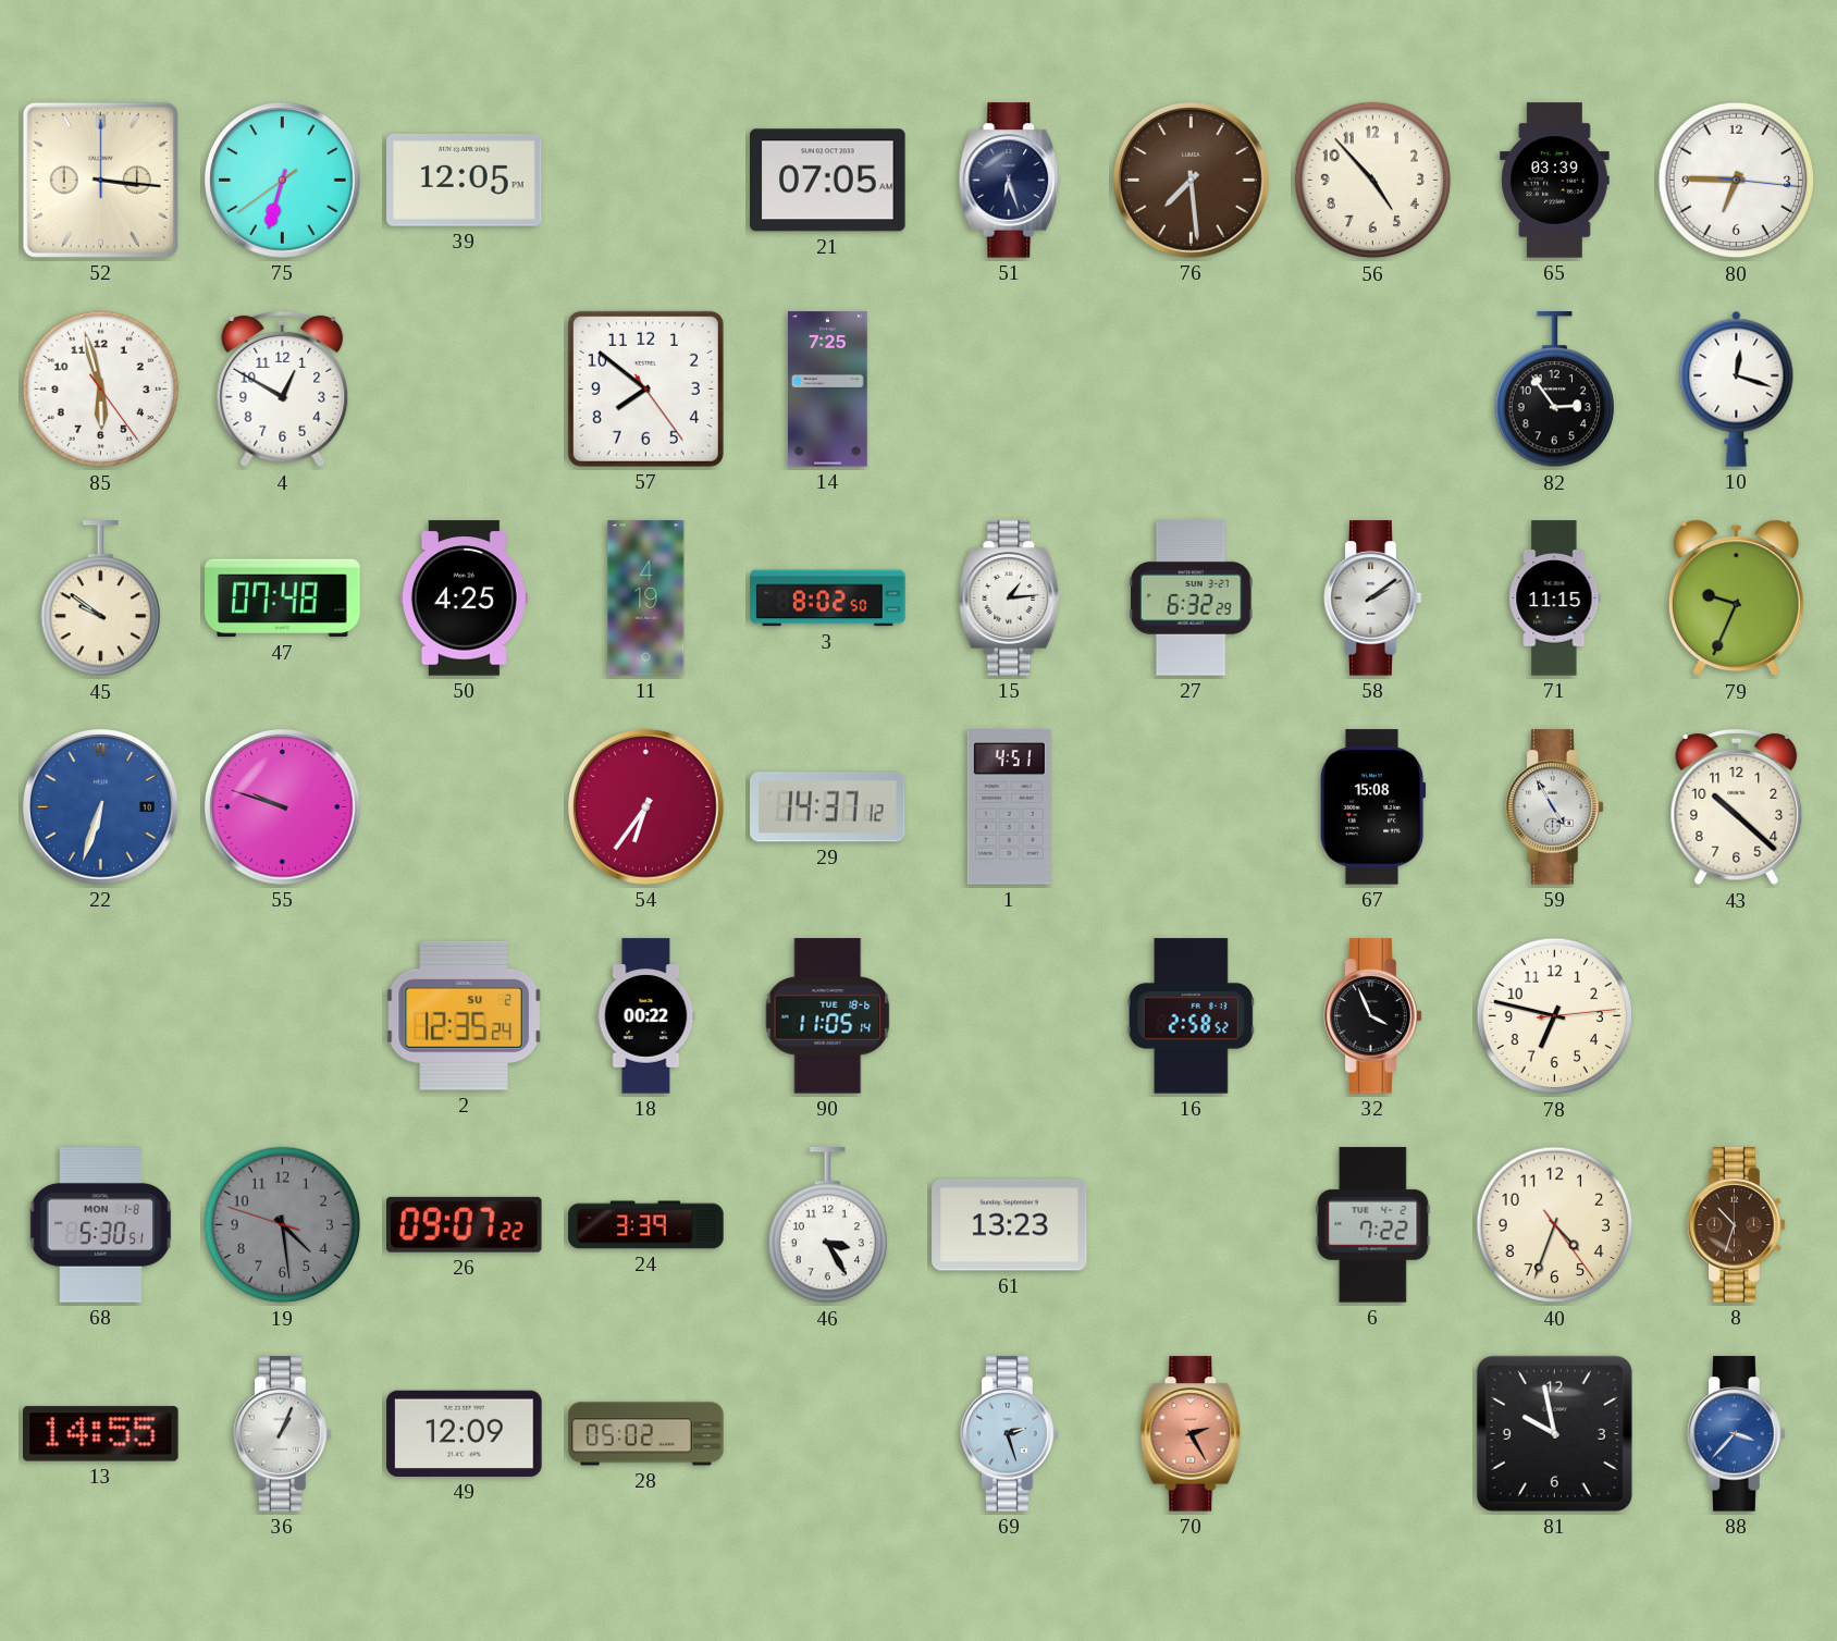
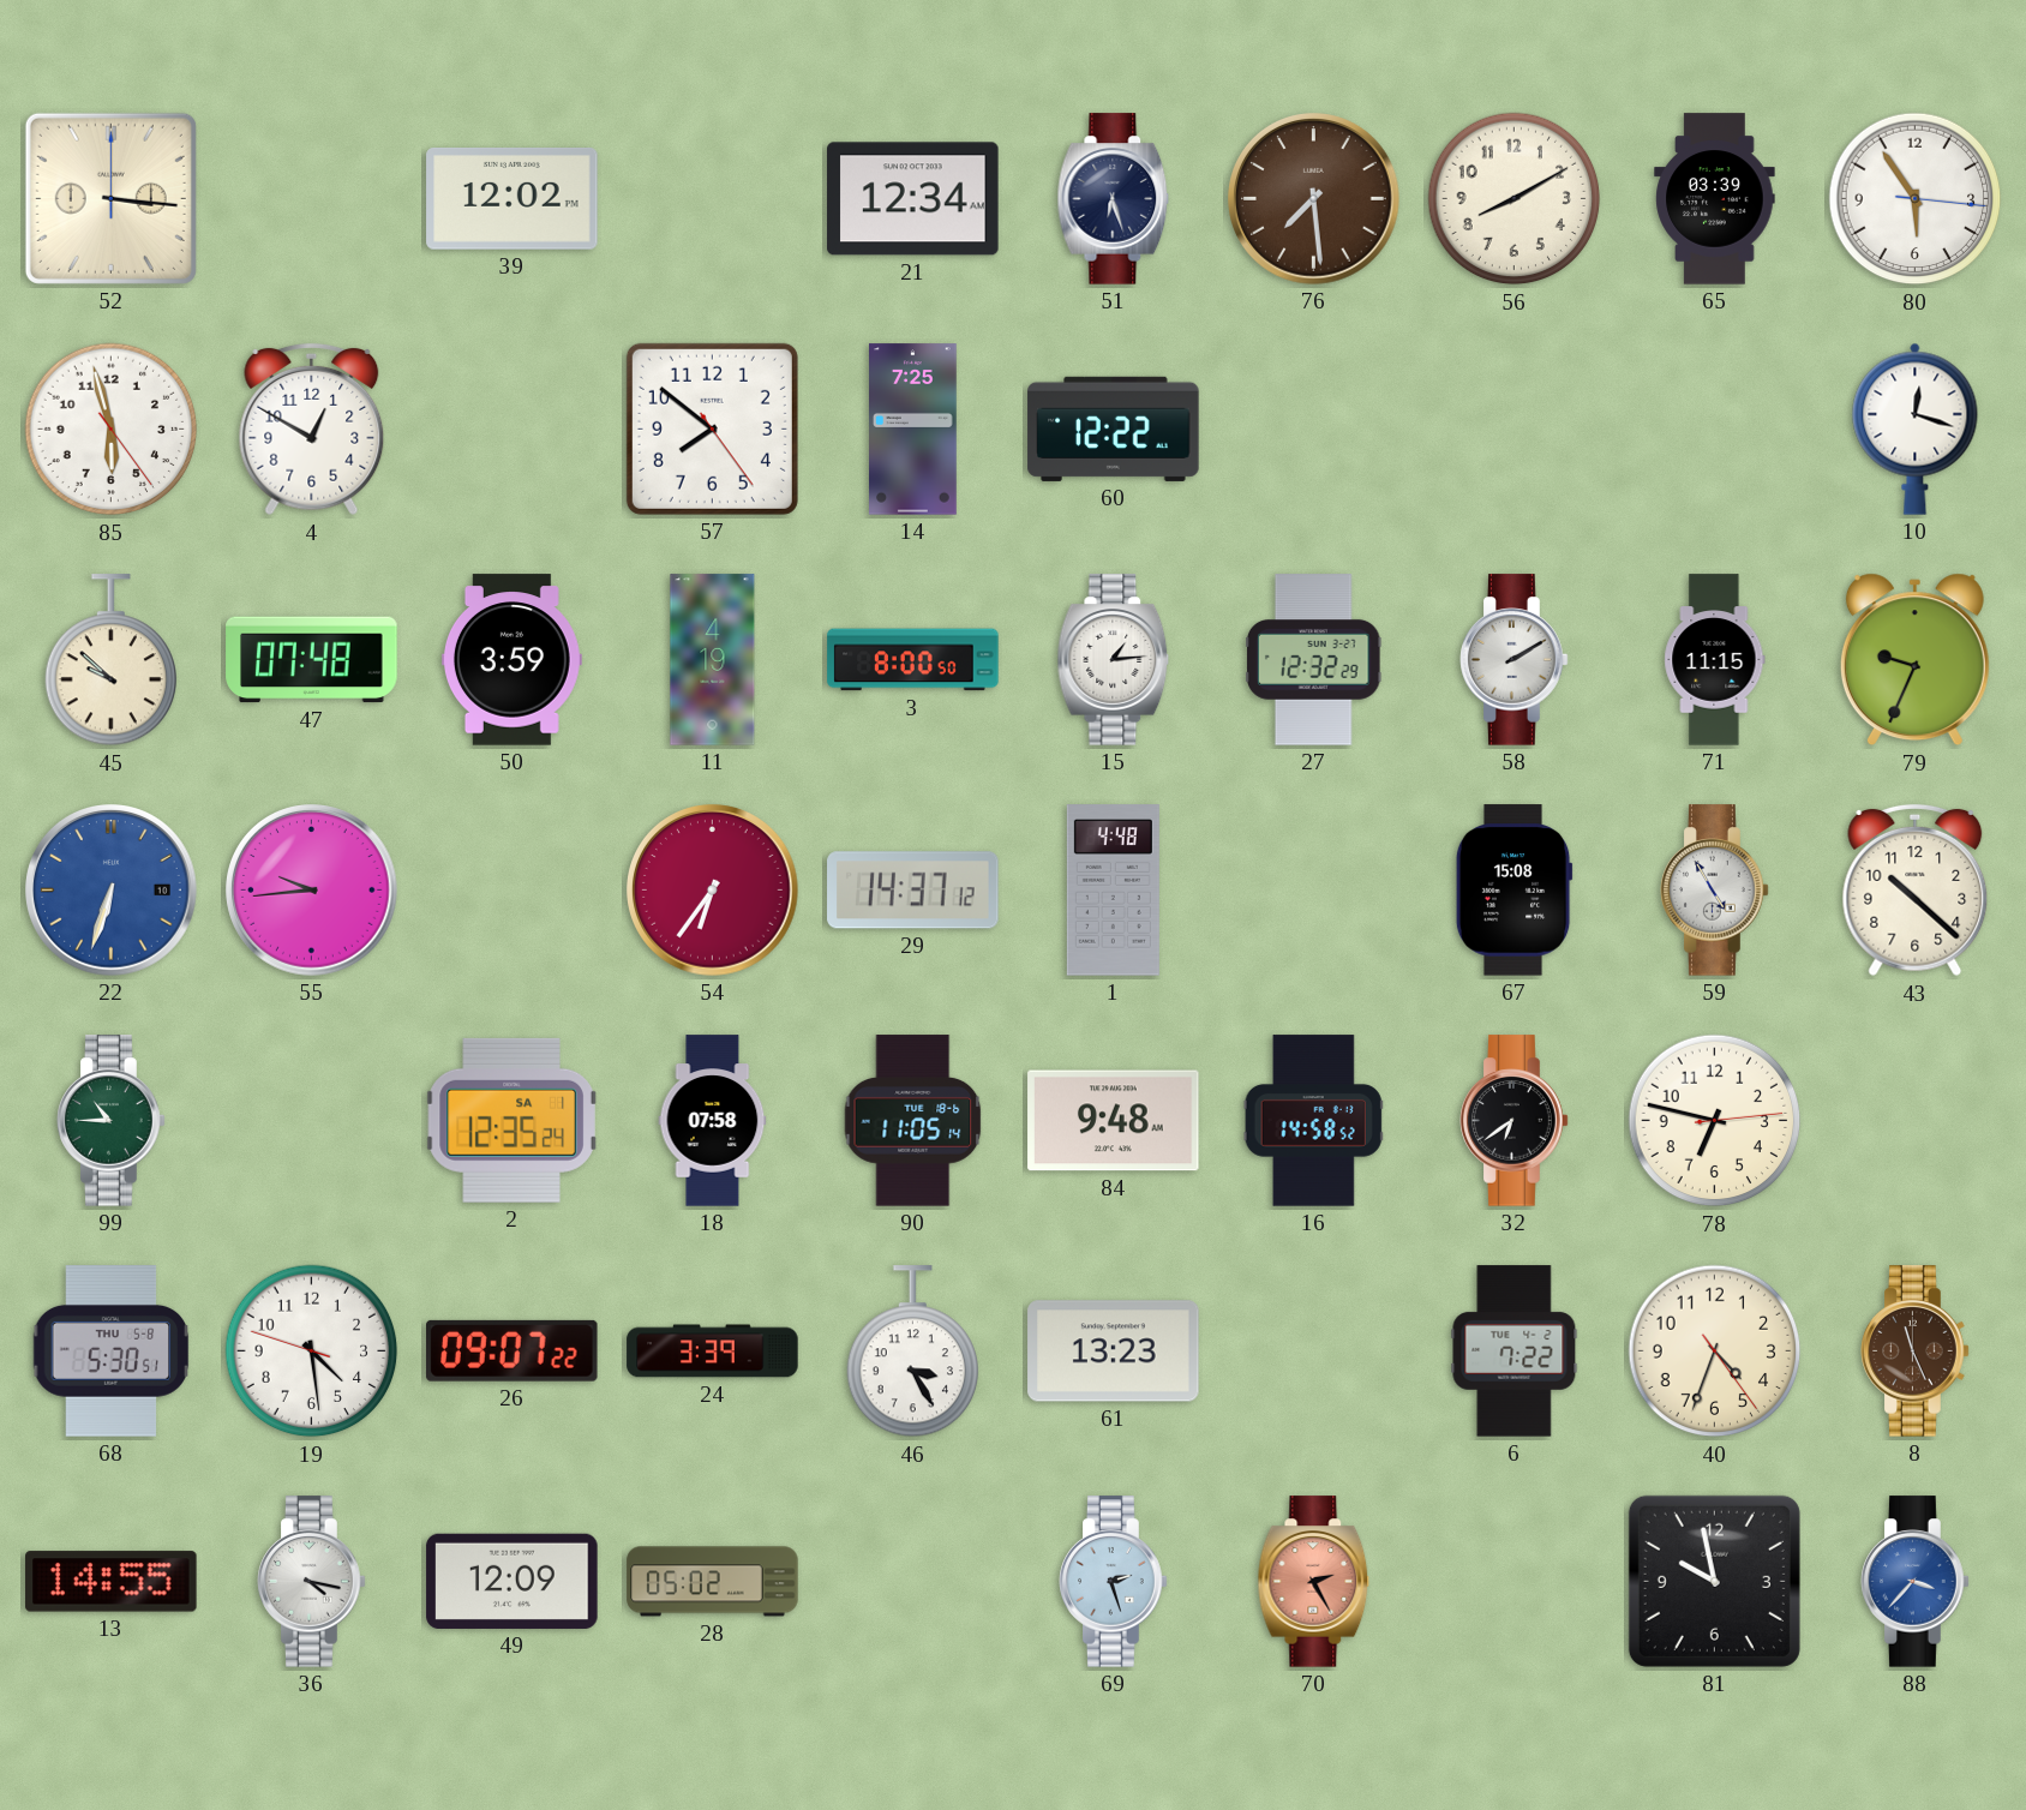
75: 6:32 -> none
39: 12:05 -> 12:02
21: 07:05 -> 12:34
56: 4:53 -> 8:10
80: 6:45 -> 5:54
60: none -> 12:22
82: 2:54 -> none
45: 9:51 -> 9:52
50: 4:25 -> 3:59
3: 8:02 -> 8:00
27: 6:32 -> 12:32
58: 2:09 -> 2:10
55: 9:48 -> 9:44
1: 4:51 -> 4:48
99: none -> 10:45
2 date: SU 2 -> SA 1
18: 00:22 -> 07:58
84: none -> 9:48
16: 2:58 -> 14:58
32: 3:56 -> 6:39
68 date: MON 1-8 -> THU 5-8
19 dial: grey -> white
8: 10:33 -> 11:26
36: 1:04 -> 4:17
